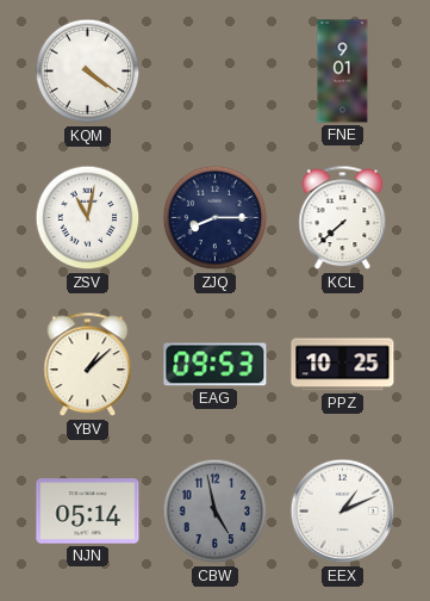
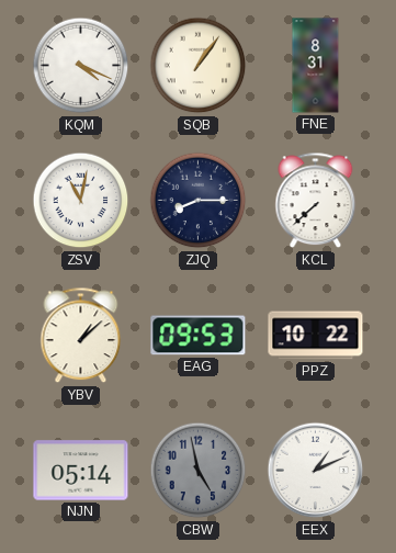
KQM: 4:21 -> 4:19
SQB: none -> 1:06
FNE: 9:01 -> 8:31
PPZ: 10:25 -> 10:22
